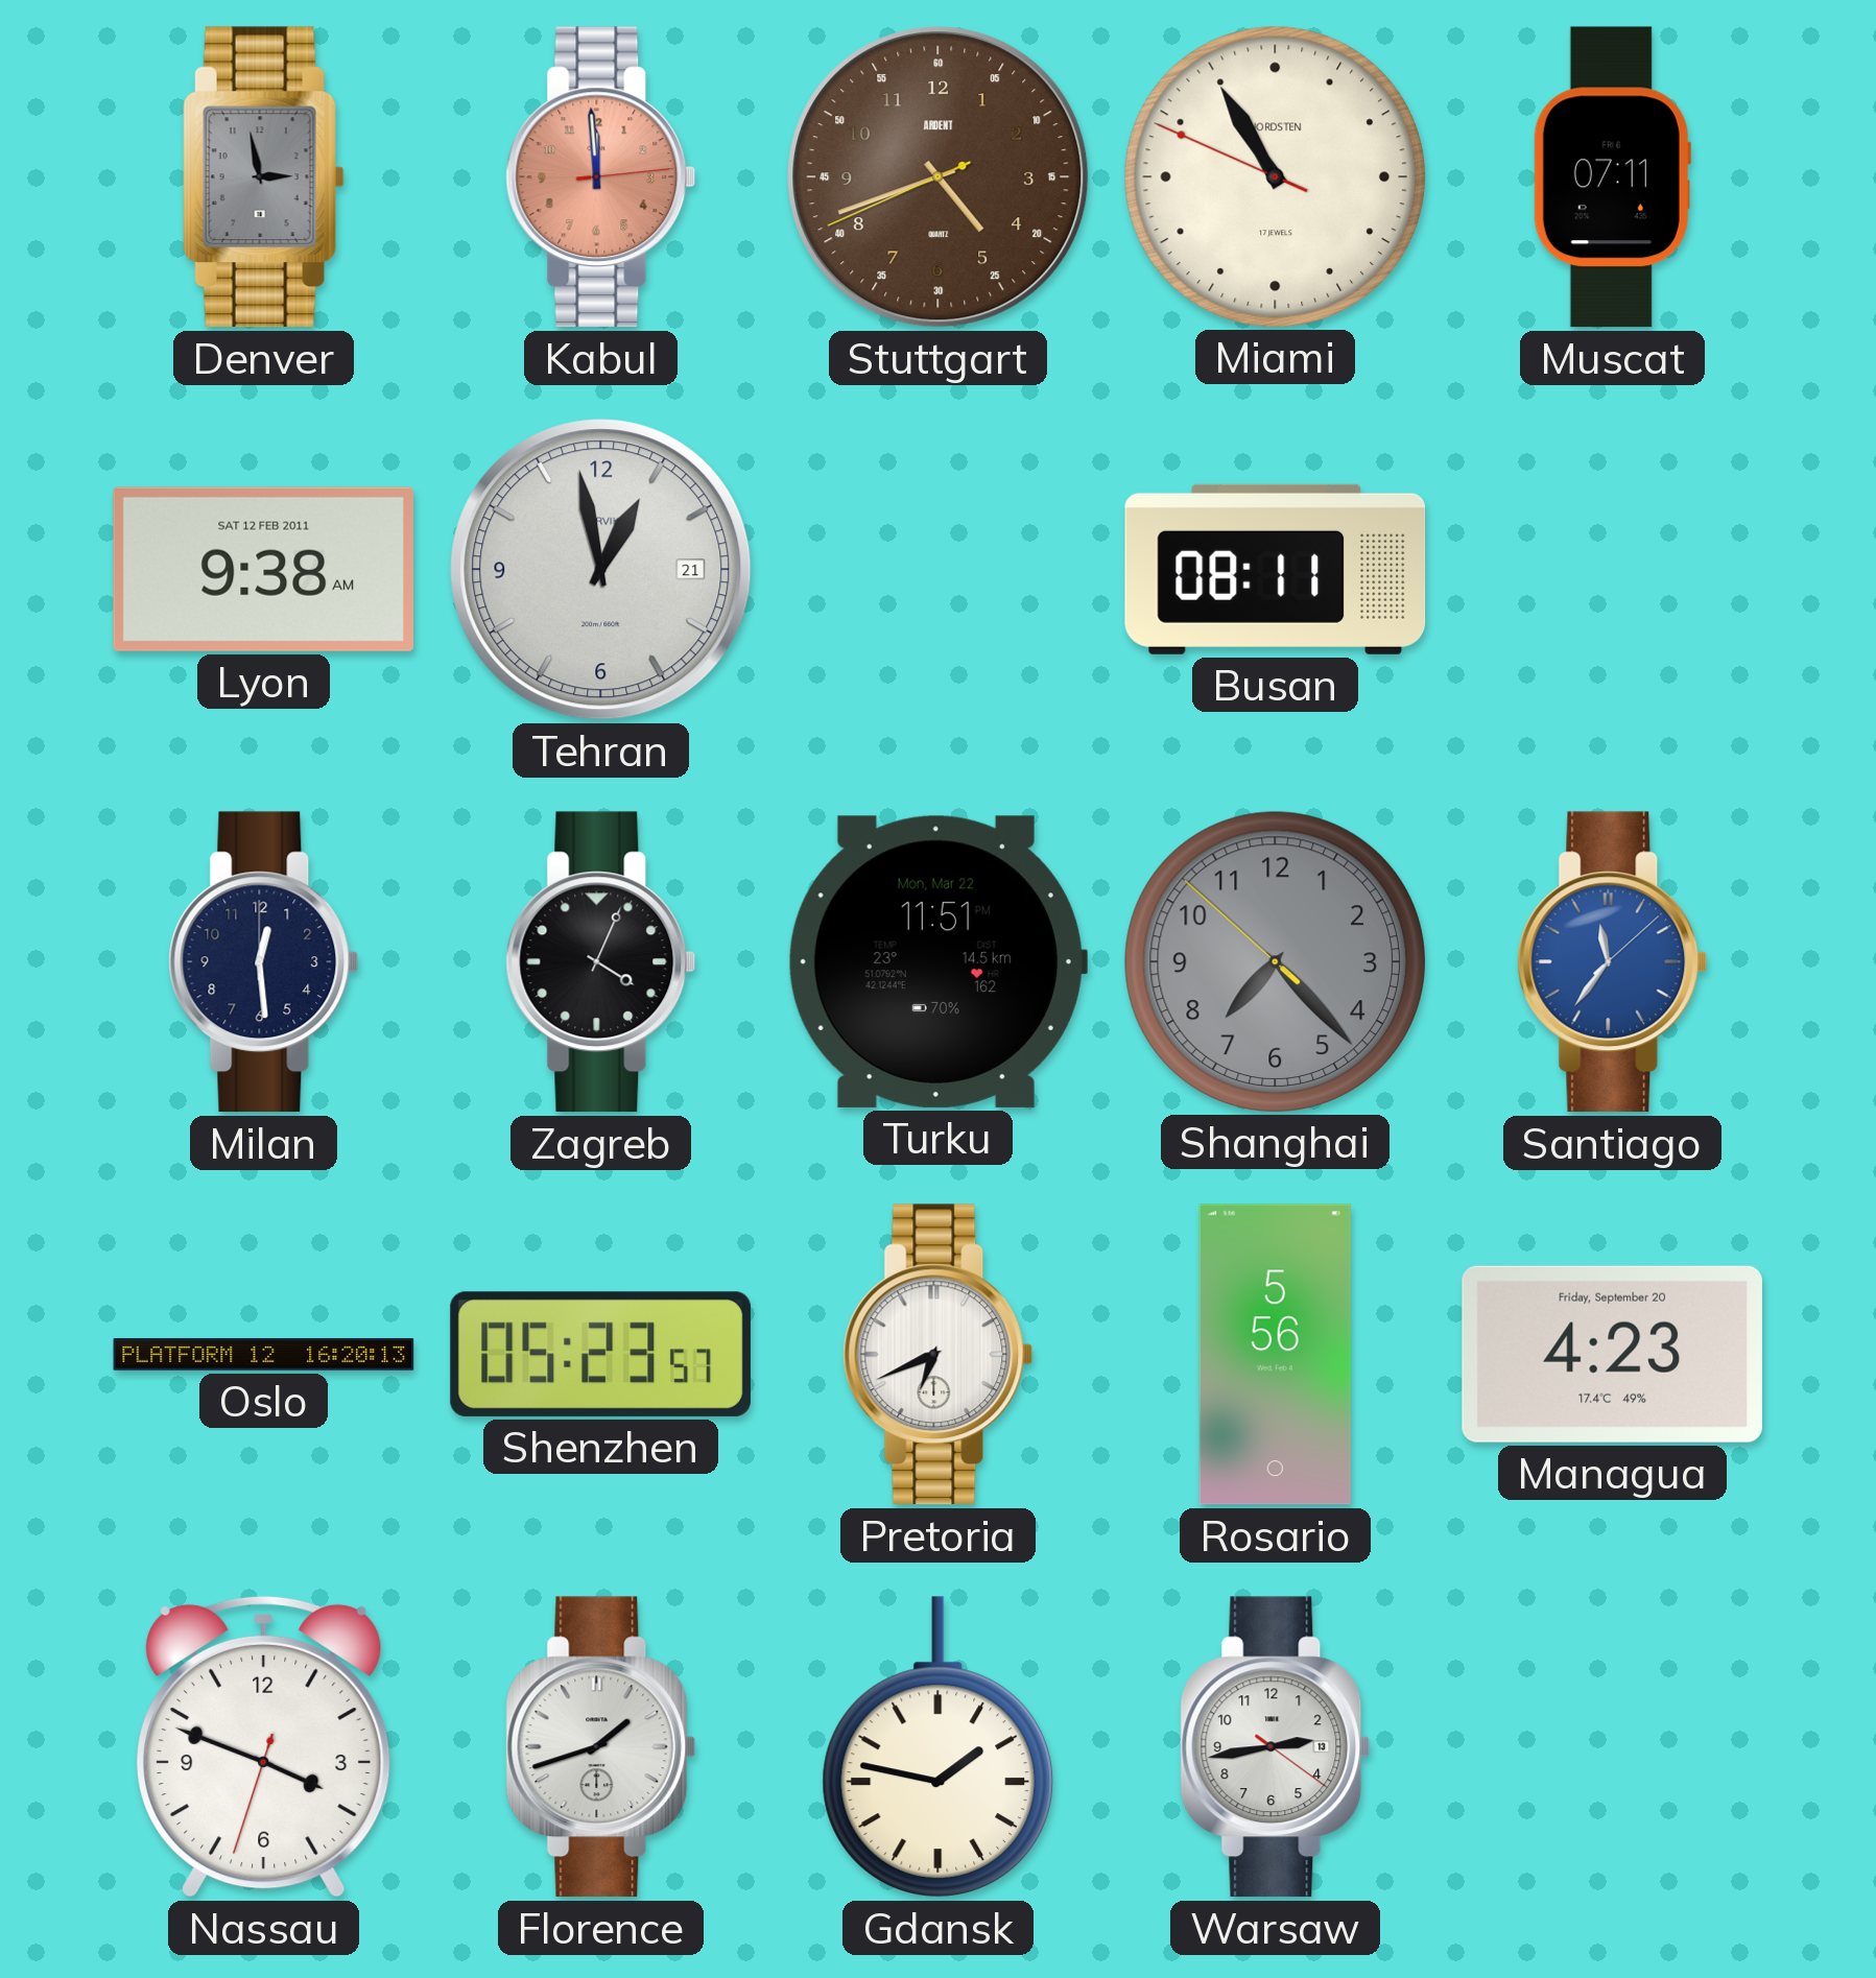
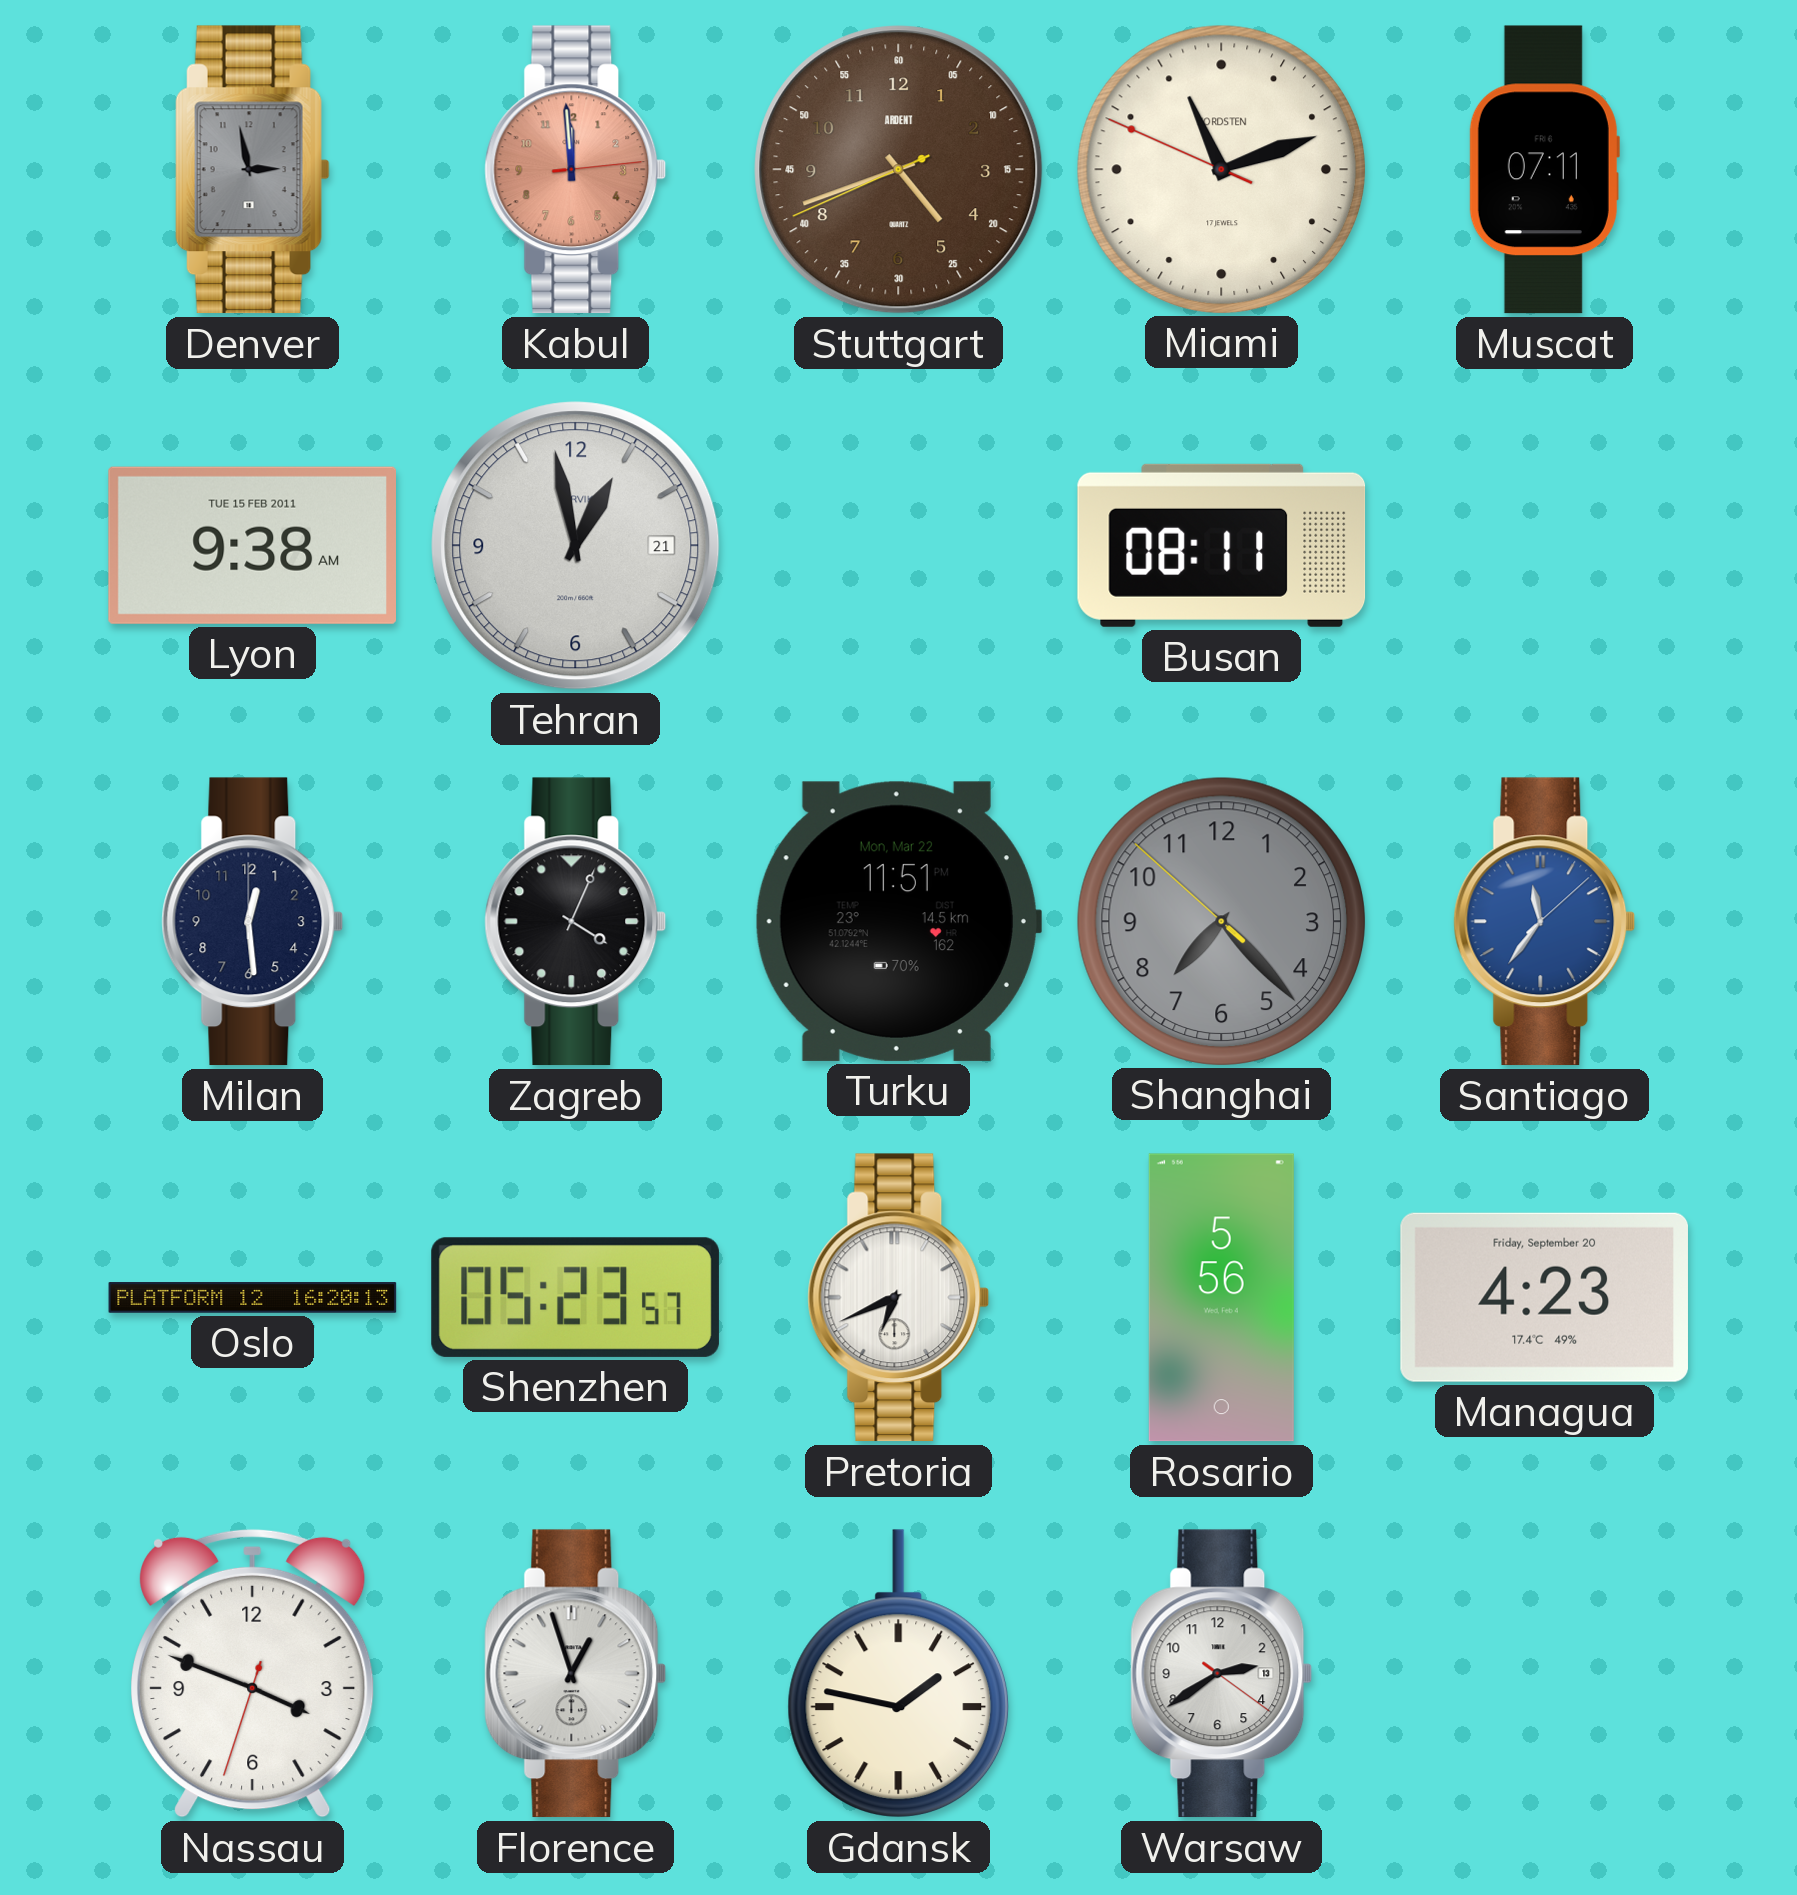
Miami: 10:54 -> 11:11
Lyon date: SAT 12 FEB 2011 -> TUE 15 FEB 2011
Florence: 1:42 -> 12:57
Warsaw: 2:43 -> 2:39
